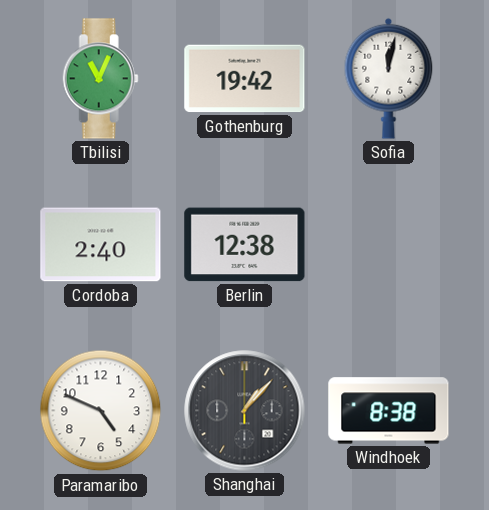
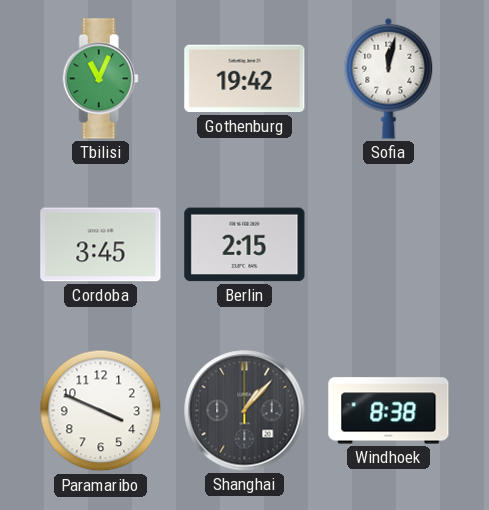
Cordoba: 2:40 -> 3:45
Berlin: 12:38 -> 2:15
Paramaribo: 4:49 -> 3:49
